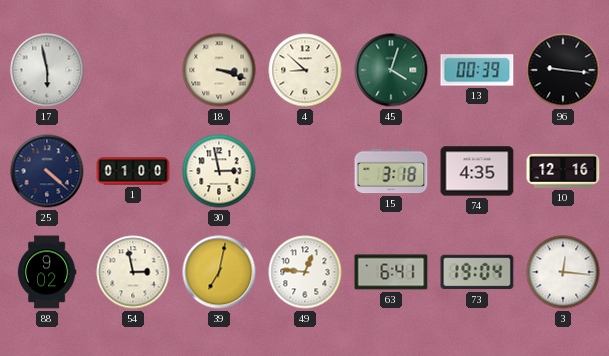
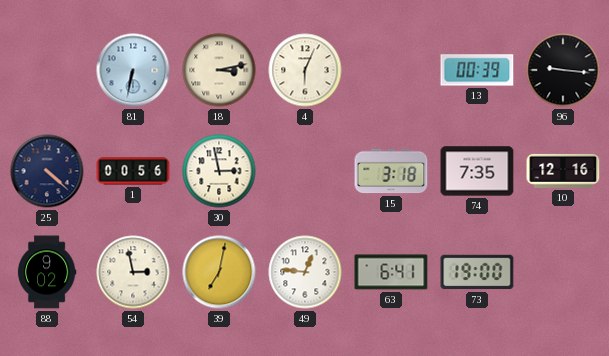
17: 5:58 -> none
81: none -> 6:32
18: 3:18 -> 3:13
4: 8:52 -> 6:04
45: 4:03 -> none
1: 01:00 -> 00:56
74: 4:35 -> 7:35
73: 19:04 -> 19:00
3: 12:16 -> none
